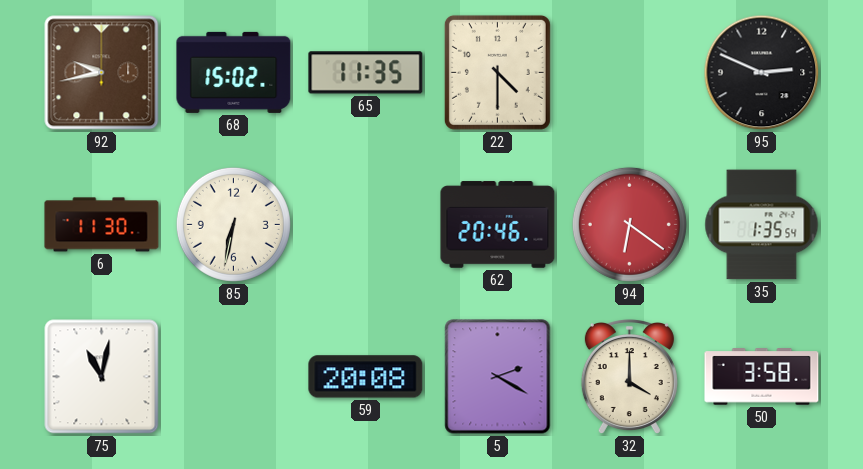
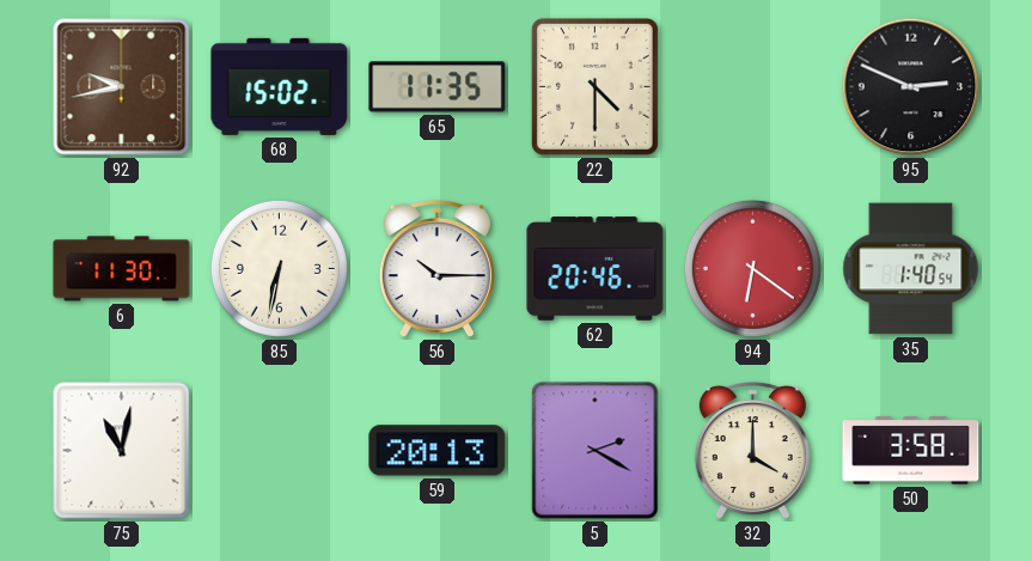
56: none -> 10:15
35: 1:35 -> 1:40
59: 20:08 -> 20:13
